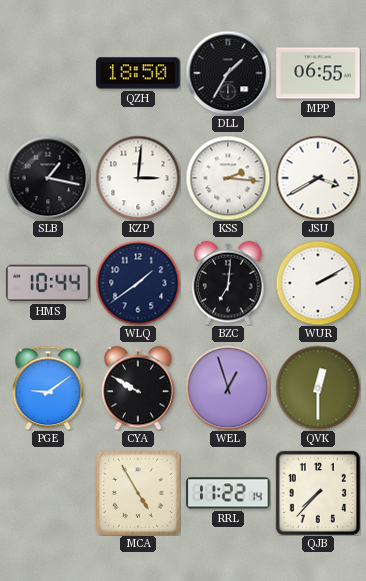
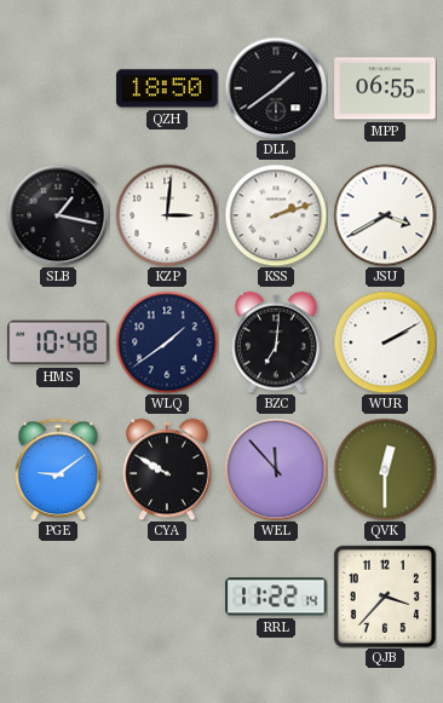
DLL: 1:35 -> 1:39
KSS: 2:16 -> 2:12
HMS: 10:44 -> 10:48
WEL: 12:57 -> 11:53
MCA: 4:55 -> none
QJB: 7:37 -> 3:37
